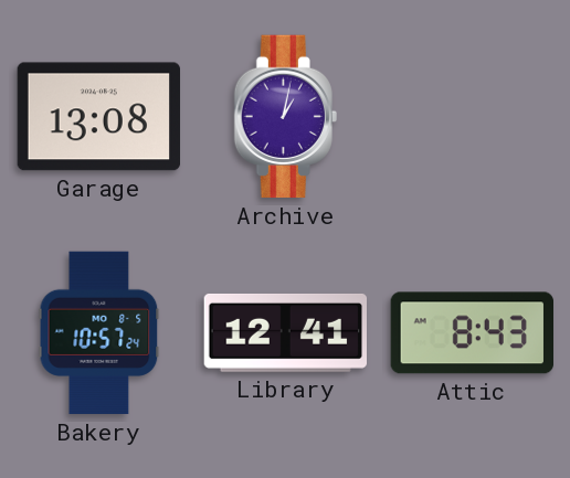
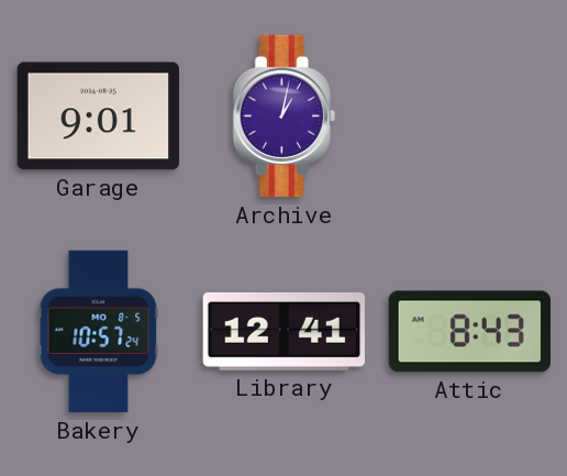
Garage: 13:08 -> 9:01
